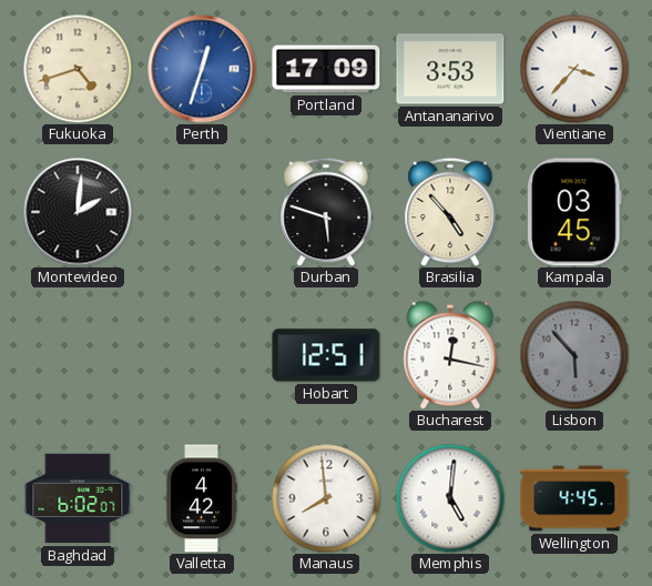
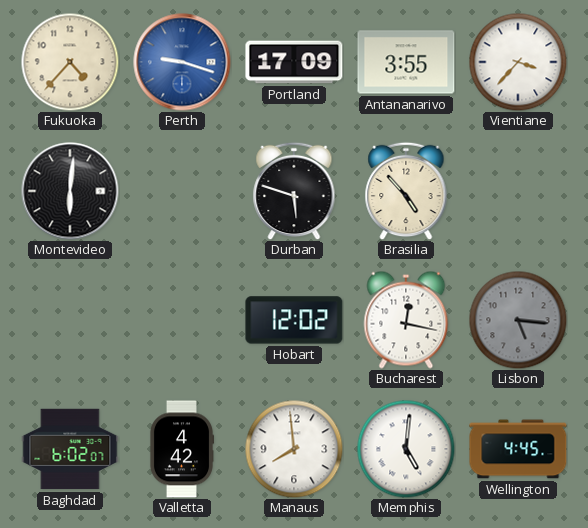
Fukuoka: 4:42 -> 4:37
Perth: 12:33 -> 9:18
Antananarivo: 3:53 -> 3:55
Montevideo: 2:01 -> 6:01
Kampala: 03:45 -> none
Hobart: 12:51 -> 12:02
Lisbon: 5:53 -> 5:16
